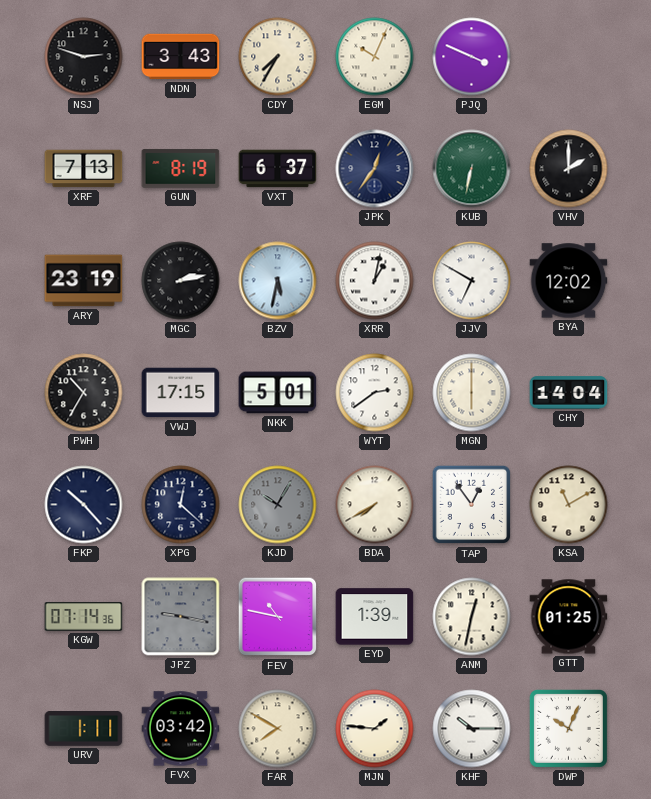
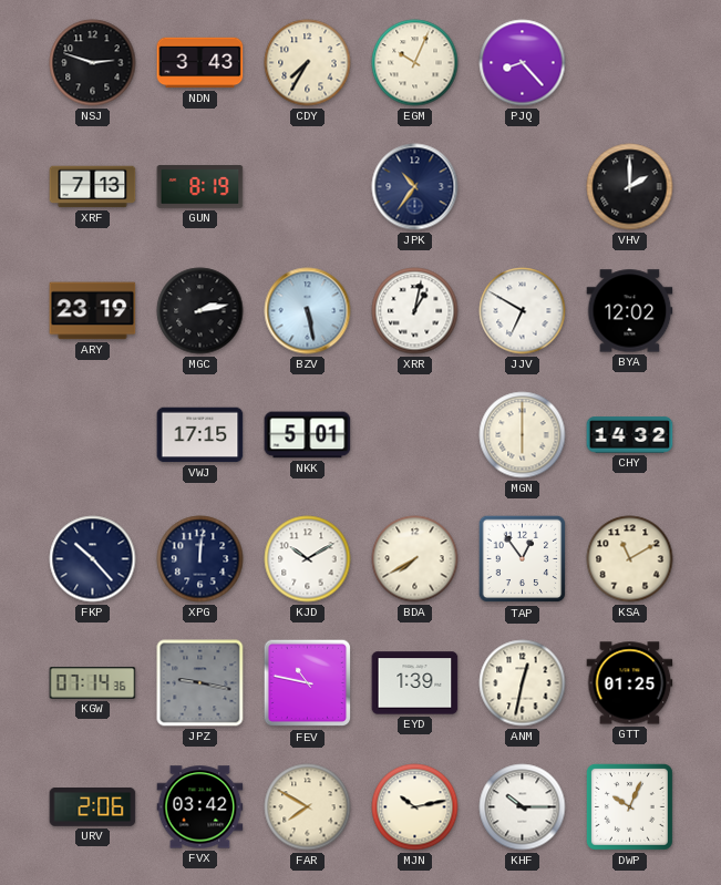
PJQ: 3:49 -> 8:23
VXT: 6:37 -> none
JPK: 12:36 -> 10:36
KUB: 6:32 -> none
BZV: 5:32 -> 5:28
PWH: 10:35 -> none
WYT: 2:39 -> none
CHY: 14:04 -> 14:32
XPG: 12:22 -> 12:01
KJD: 10:05 -> 10:10
KJD dial: grey -> white
URV: 1:11 -> 2:06
MJN: 1:46 -> 10:13
